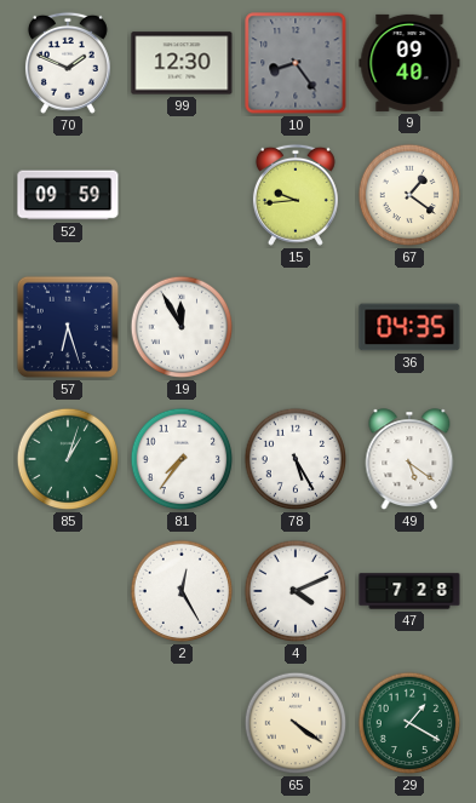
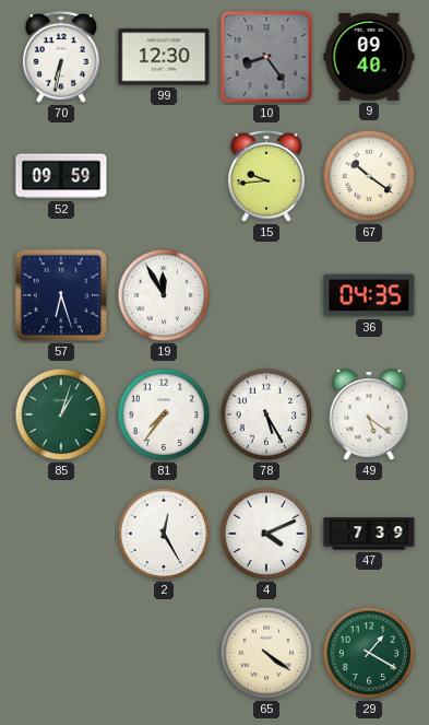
70: 1:49 -> 6:32
67: 1:21 -> 10:21
47: 7:28 -> 7:39
